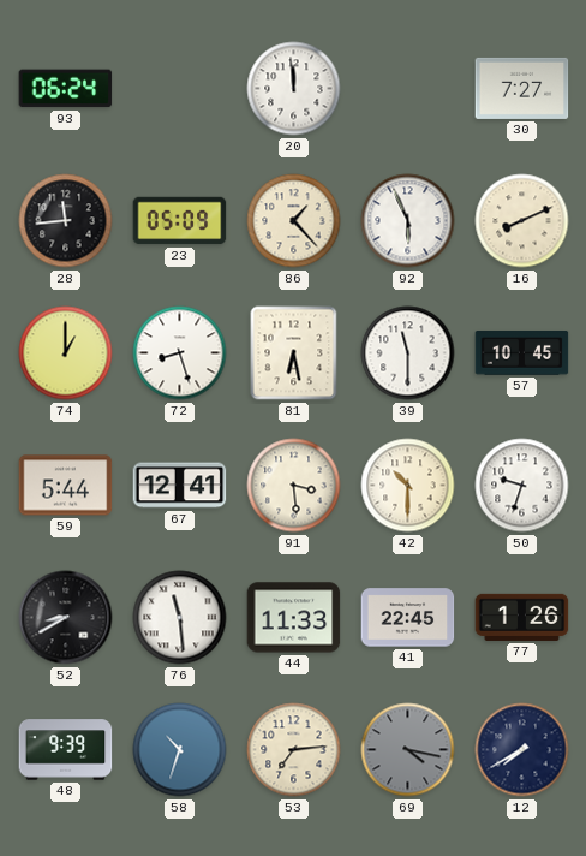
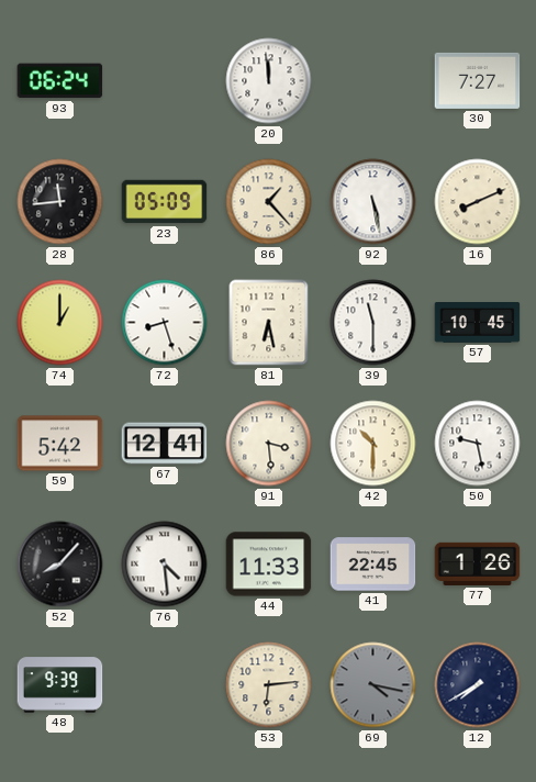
92: 5:56 -> 5:28
59: 5:44 -> 5:42
50: 9:33 -> 9:28
52: 8:40 -> 8:07
76: 11:29 -> 4:29
58: 10:33 -> none
53: 7:14 -> 6:14
